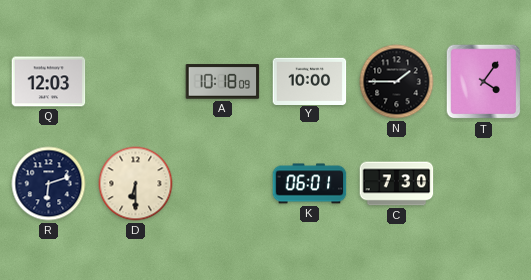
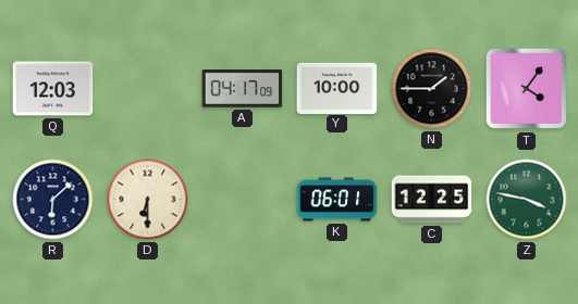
A: 10:18 -> 04:17
R: 6:12 -> 6:08
C: 7:30 -> 12:25
Z: none -> 3:47
